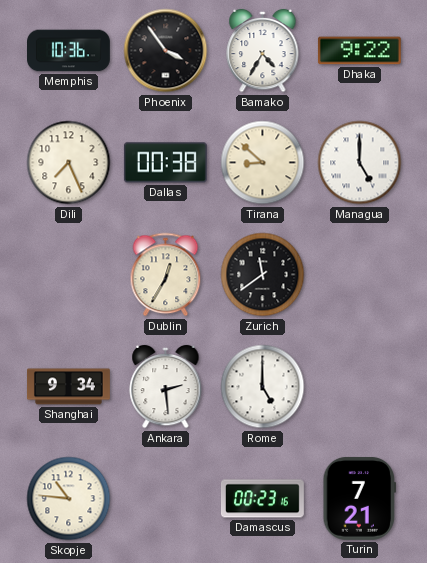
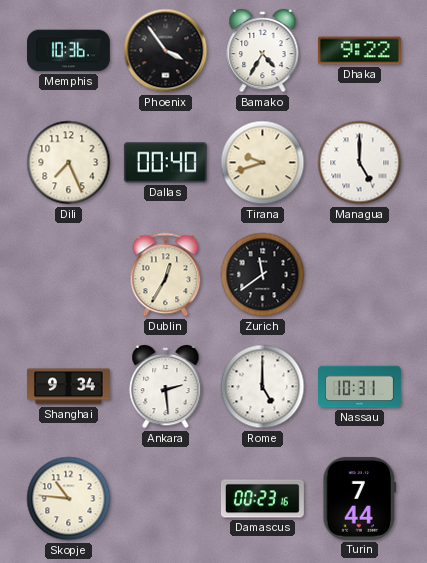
Dallas: 00:38 -> 00:40
Tirana: 8:52 -> 9:42
Nassau: none -> 10:31
Turin: 7:21 -> 7:44
